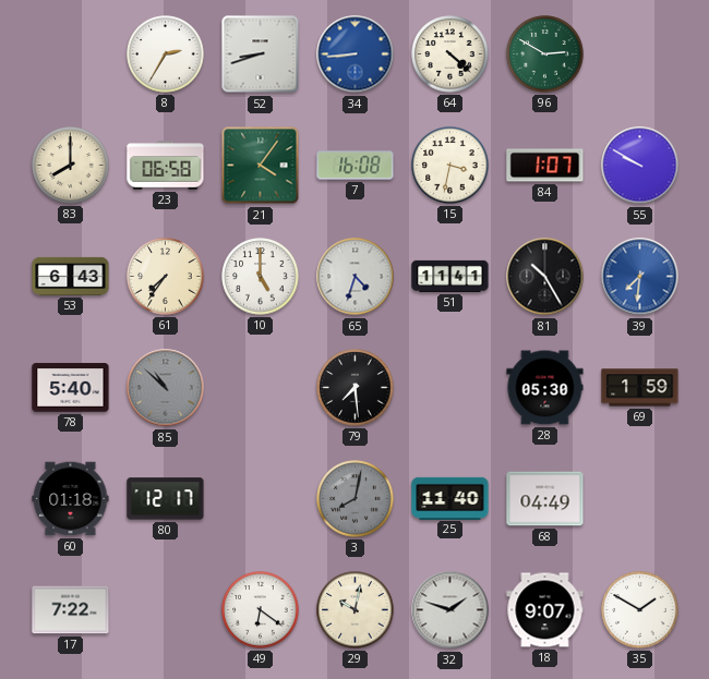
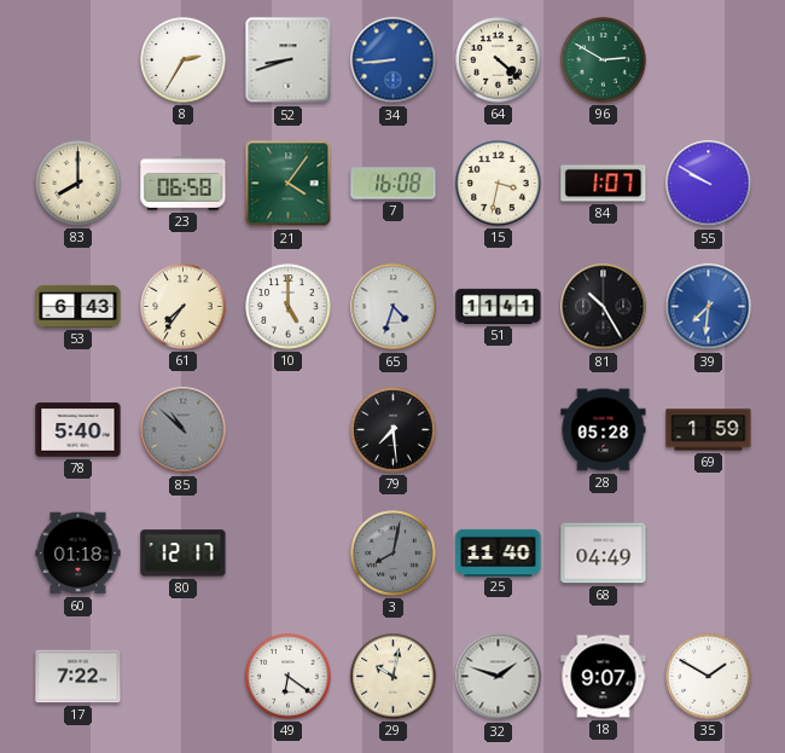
28: 05:30 -> 05:28
